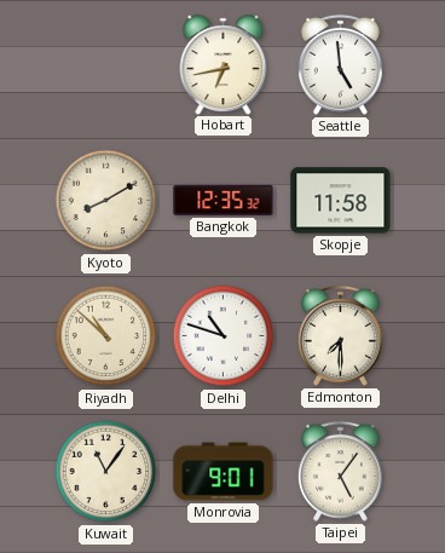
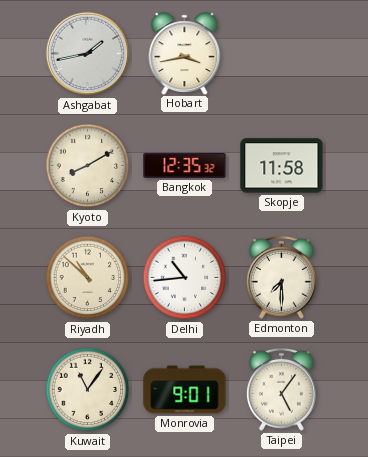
Ashgabat: none -> 1:43
Hobart: 6:43 -> 3:43
Seattle: 4:59 -> none
Delhi: 10:48 -> 10:44
